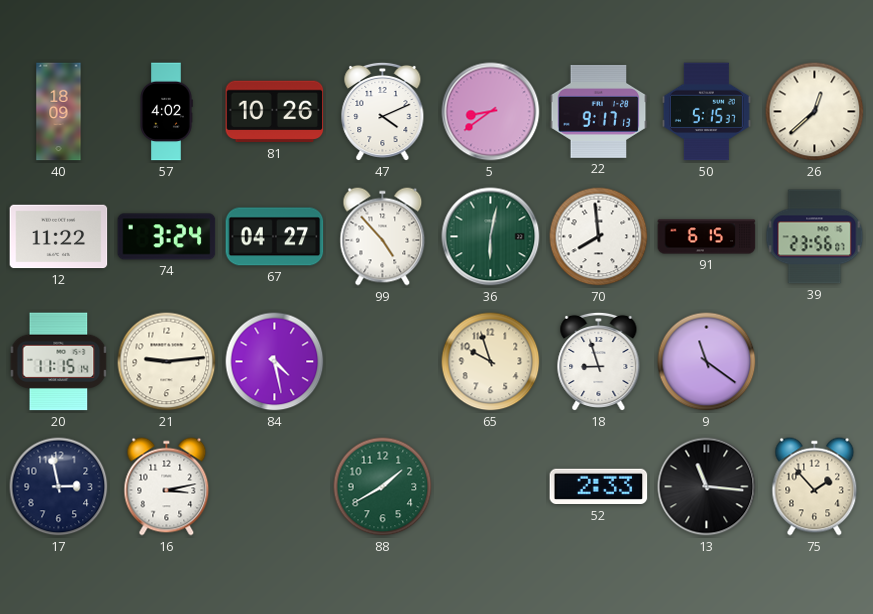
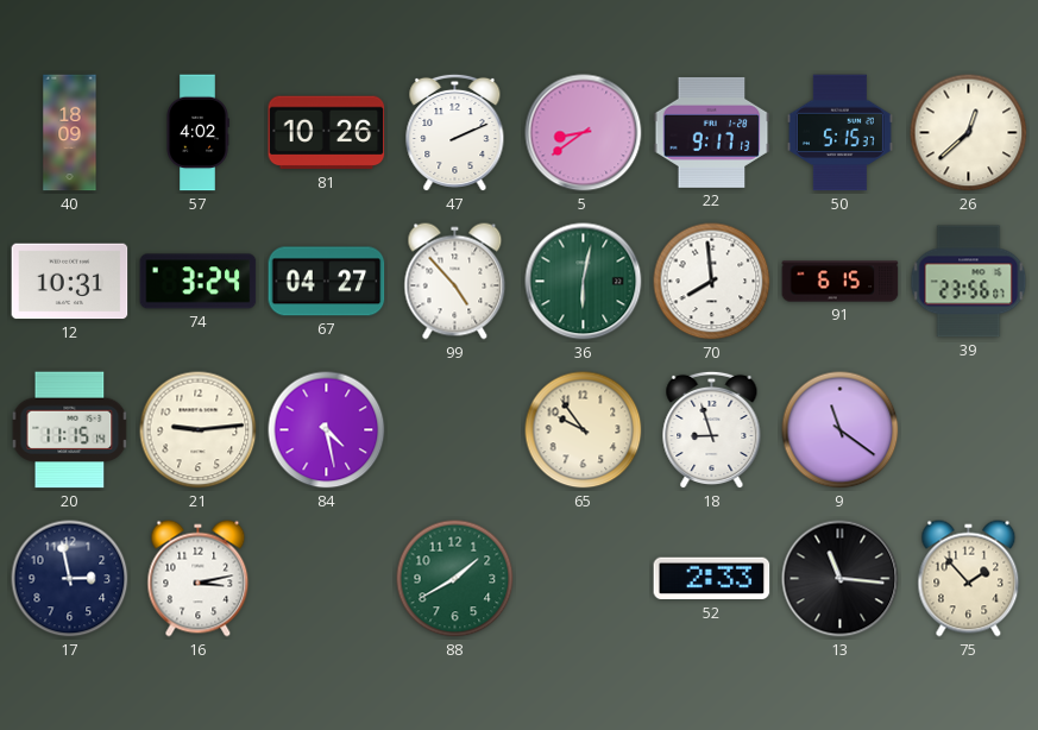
47: 4:11 -> 2:11
12: 11:22 -> 10:31
65: 9:57 -> 9:54
